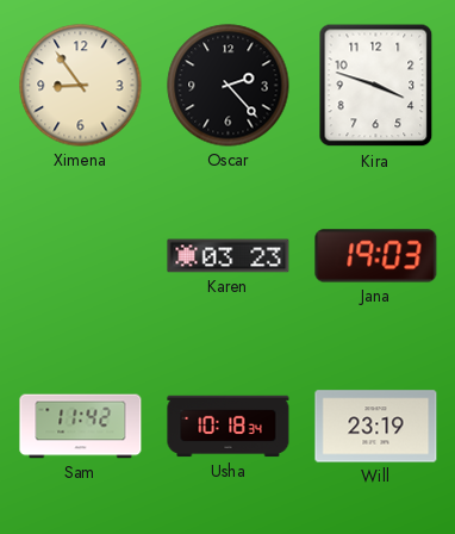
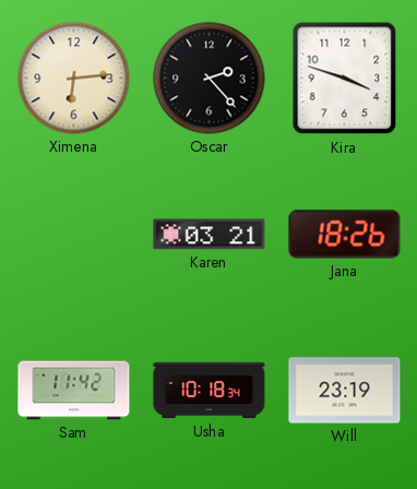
Ximena: 8:54 -> 6:14
Karen: 03:23 -> 03:21
Jana: 19:03 -> 18:26
